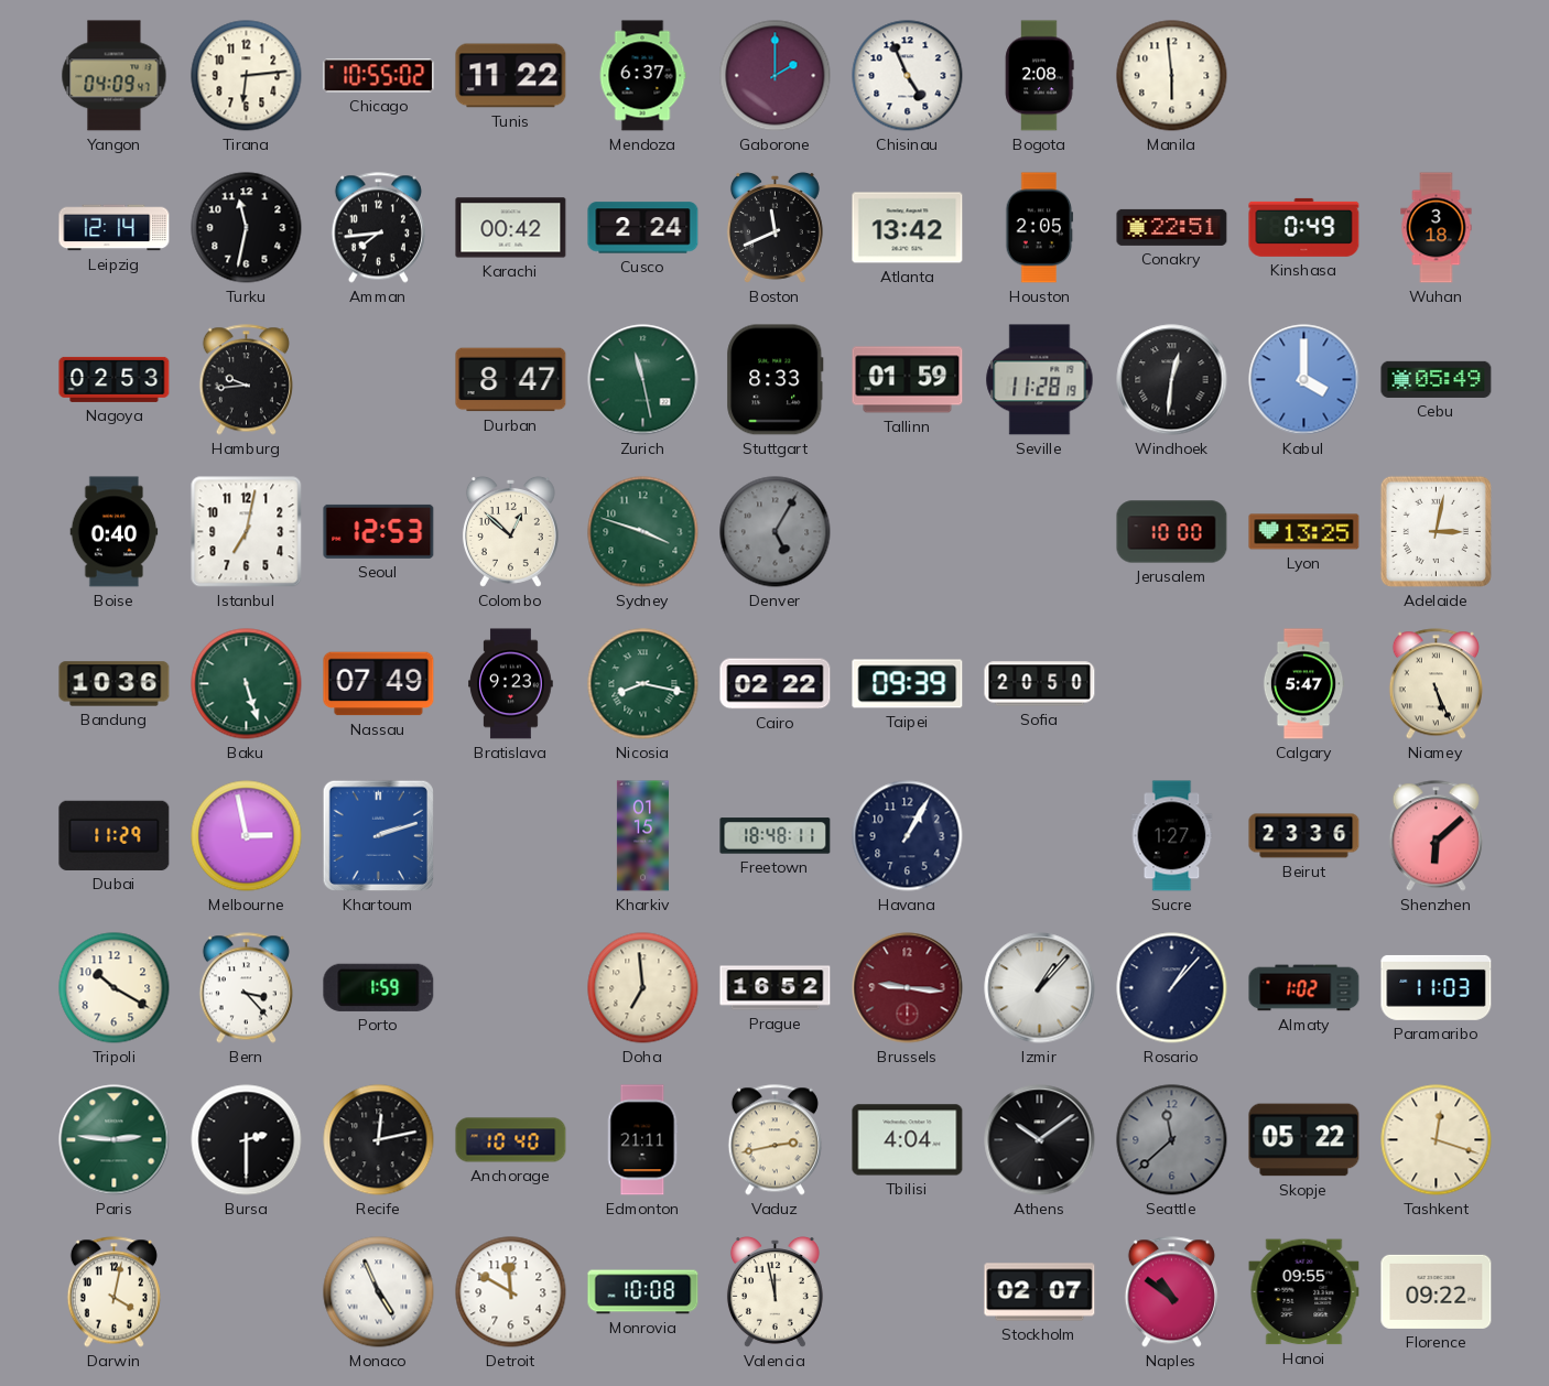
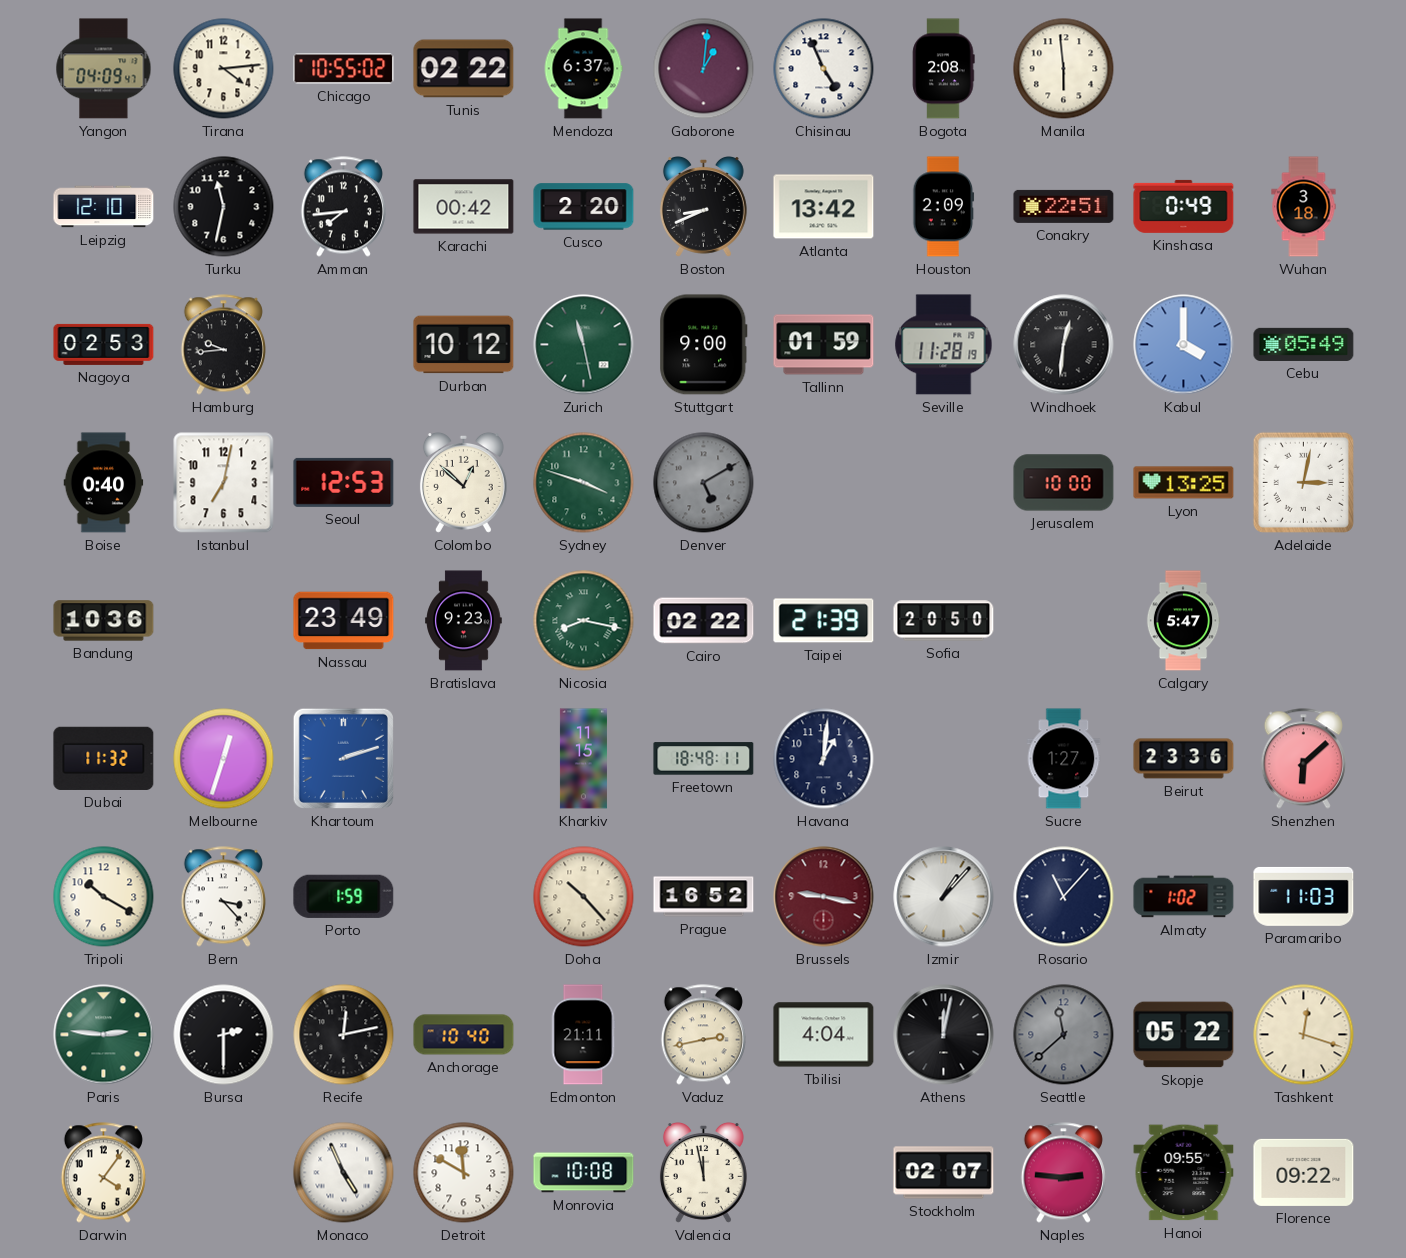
Tirana: 6:14 -> 4:14
Tunis: 11:22 -> 02:22
Gaborone: 2:00 -> 1:01
Leipzig: 12:14 -> 12:10
Cusco: 2:24 -> 2:20
Boston: 11:41 -> 8:41
Houston: 2:05 -> 2:09
Durban: 8:47 -> 10:12
Stuttgart: 8:33 -> 9:00
Denver: 5:05 -> 5:10
Baku: 5:27 -> none
Nassau: 07:49 -> 23:49
Taipei: 09:39 -> 21:39
Niamey: 5:26 -> none
Dubai: 11:29 -> 11:32
Melbourne: 2:58 -> 12:33
Kharkiv: 01:15 -> 11:15
Havana: 1:05 -> 1:01
Doha: 6:59 -> 10:23
Brussels: 9:16 -> 9:17
Rosario: 1:07 -> 11:07
Athens: 10:09 -> 12:02
Darwin: 4:02 -> 4:06
Naples: 10:51 -> 2:46
